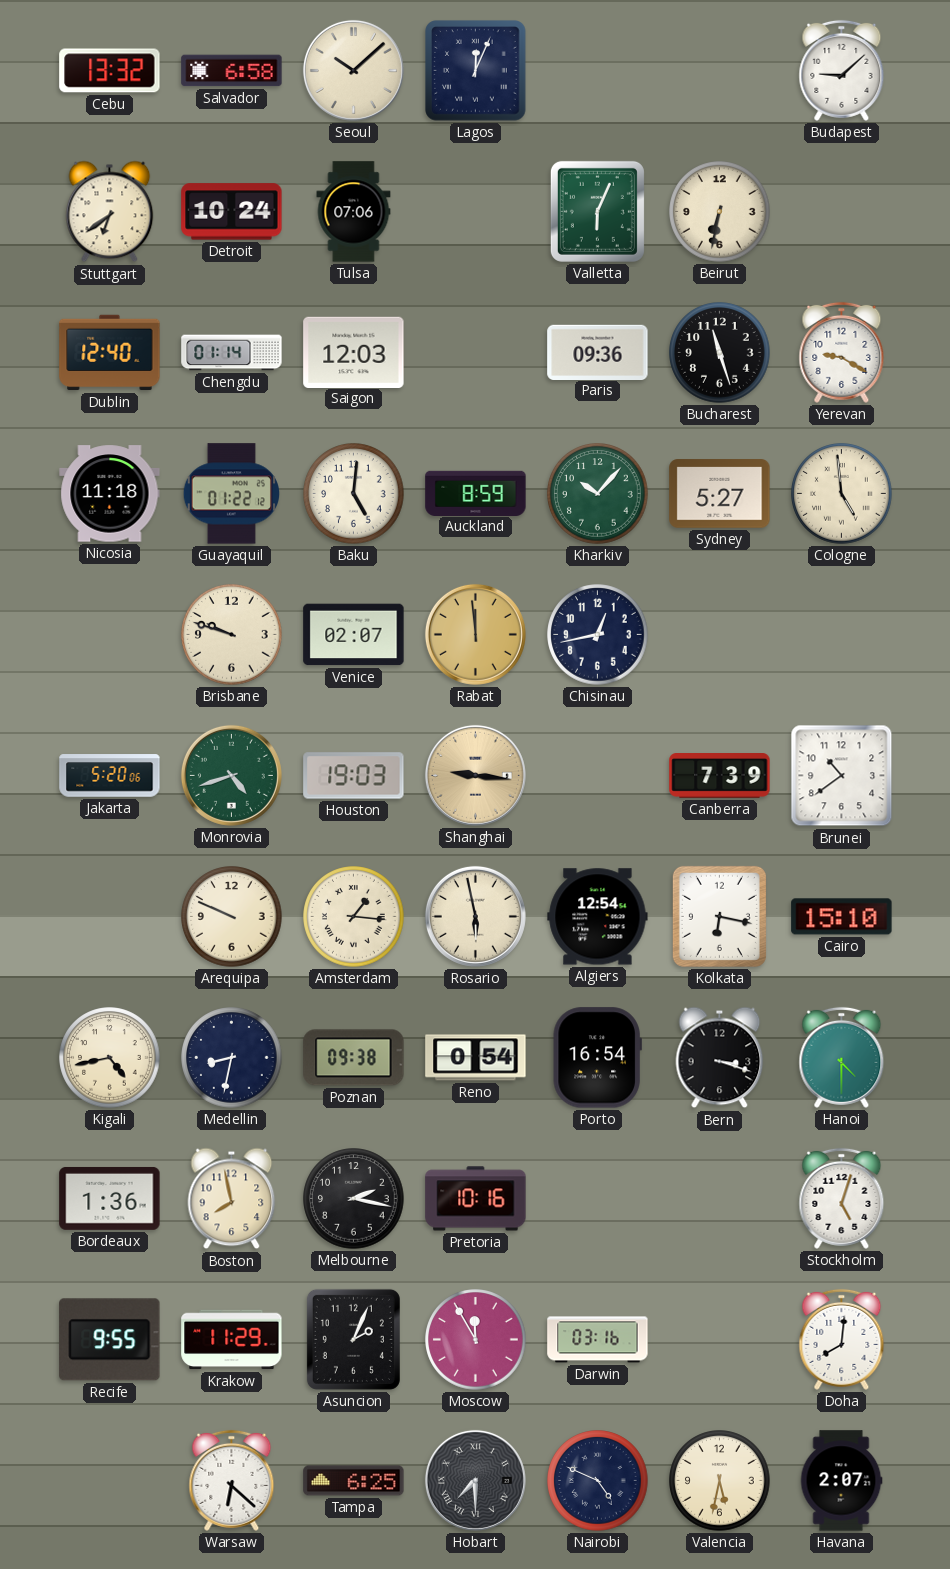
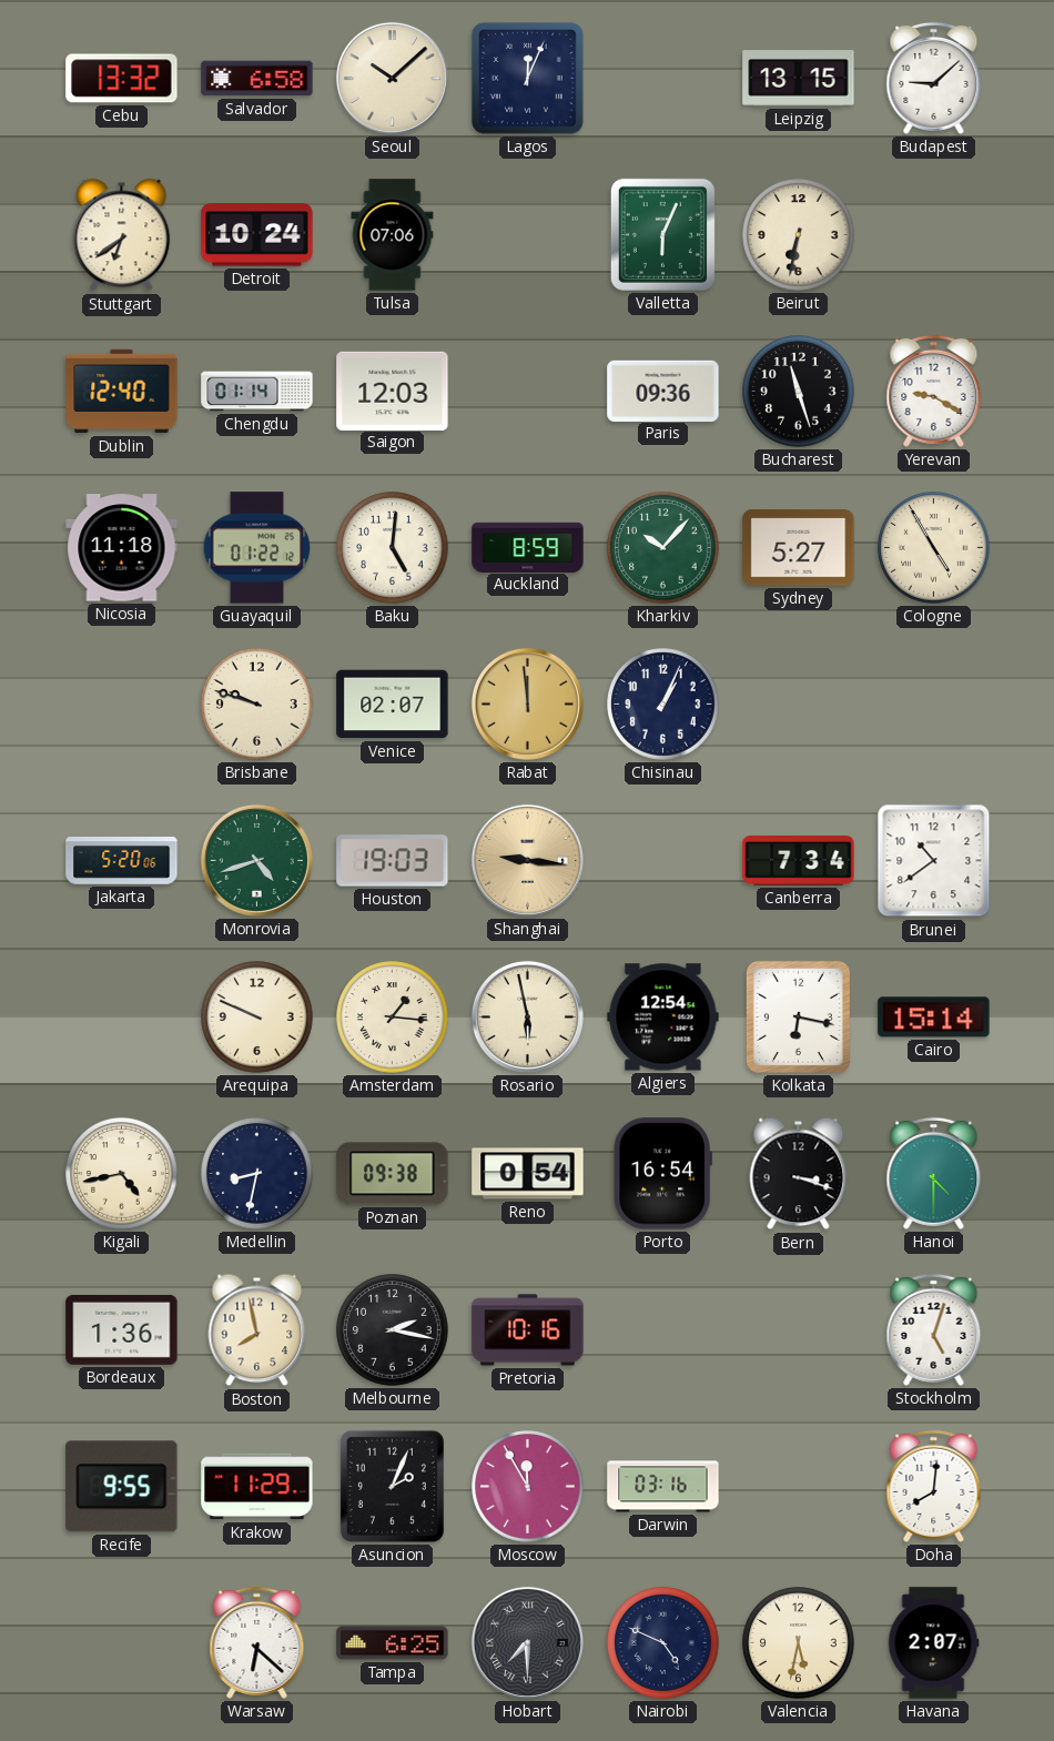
Leipzig: none -> 13:15
Cologne: 4:59 -> 4:55
Chisinau: 12:43 -> 1:04
Canberra: 7:39 -> 7:34
Cairo: 15:10 -> 15:14
